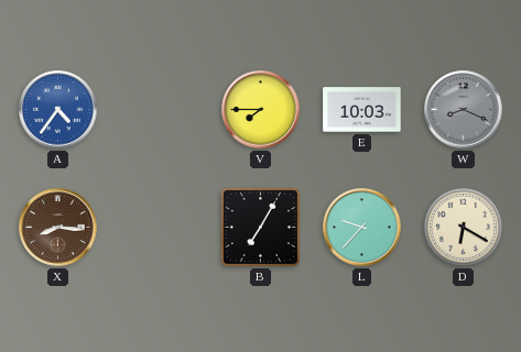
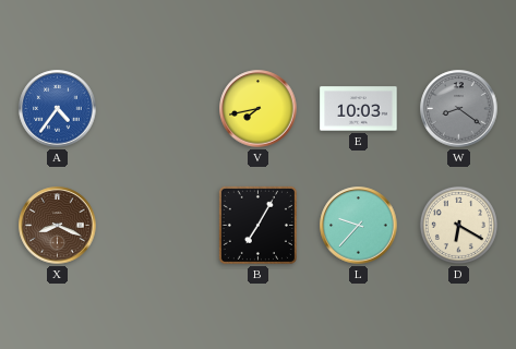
V: 7:45 -> 7:43
W: 8:19 -> 8:21
X: 8:16 -> 8:19
